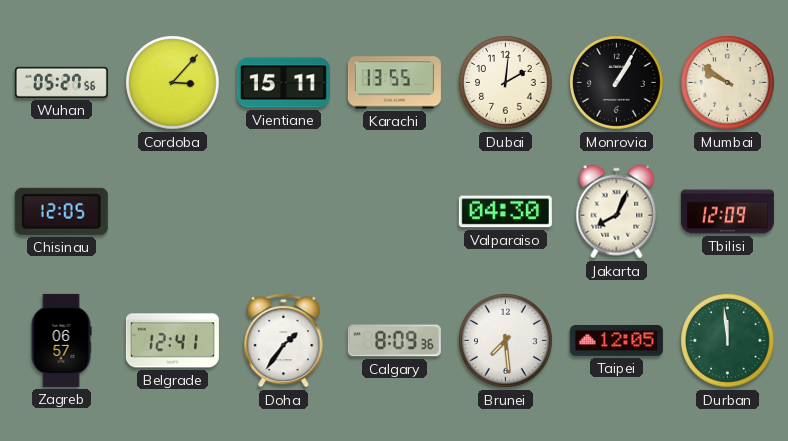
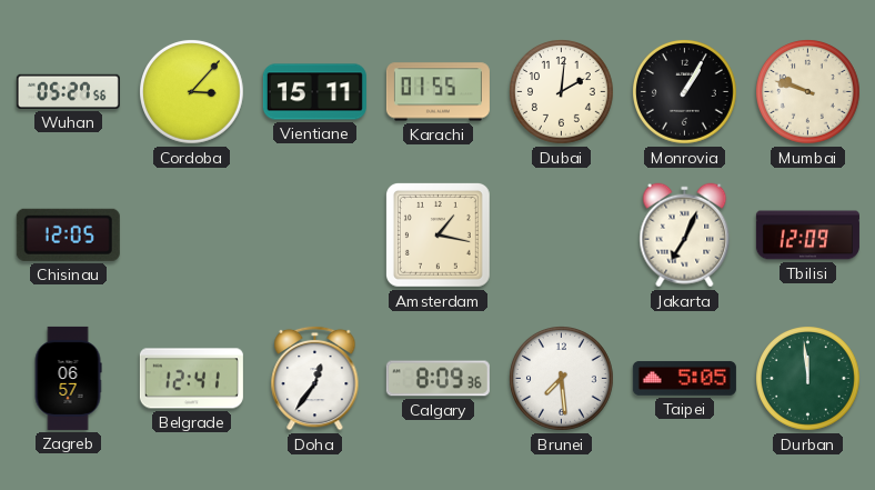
Karachi: 13:55 -> 01:55
Mumbai: 9:51 -> 9:48
Amsterdam: none -> 1:17
Valparaiso: 04:30 -> none
Jakarta: 8:04 -> 7:04
Doha: 1:36 -> 12:36
Taipei: 12:05 -> 5:05
